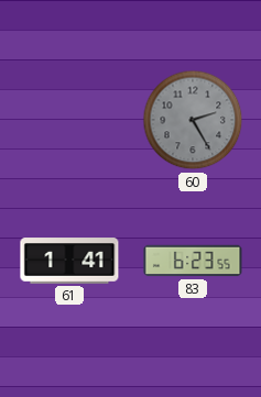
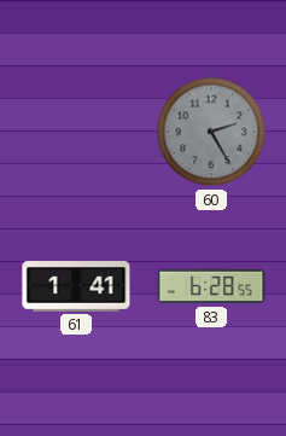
83: 6:23 -> 6:28
